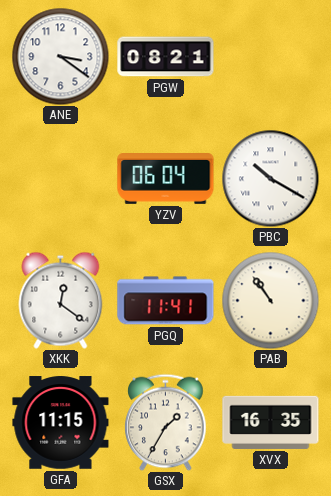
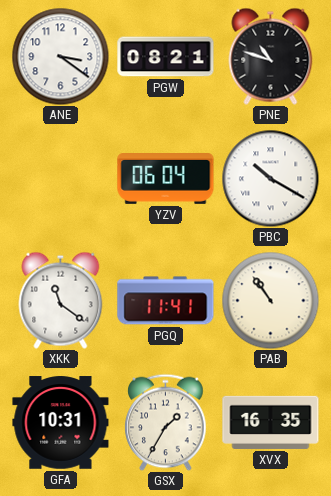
PNE: none -> 10:48
XKK: 12:21 -> 11:21
GFA: 11:15 -> 10:31
